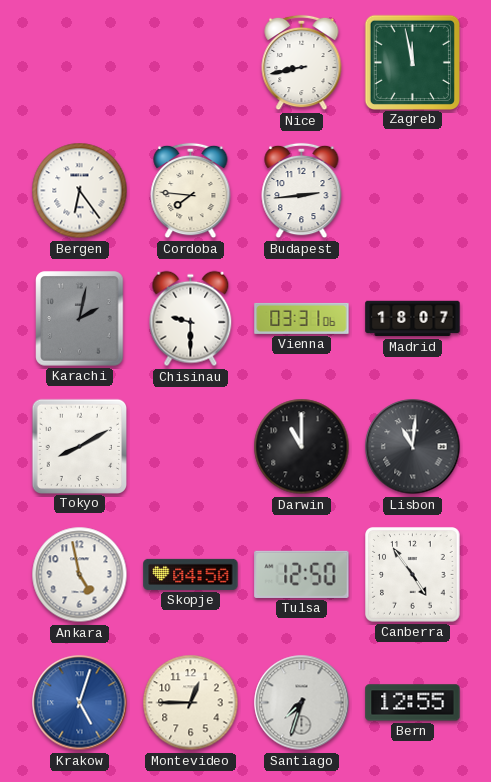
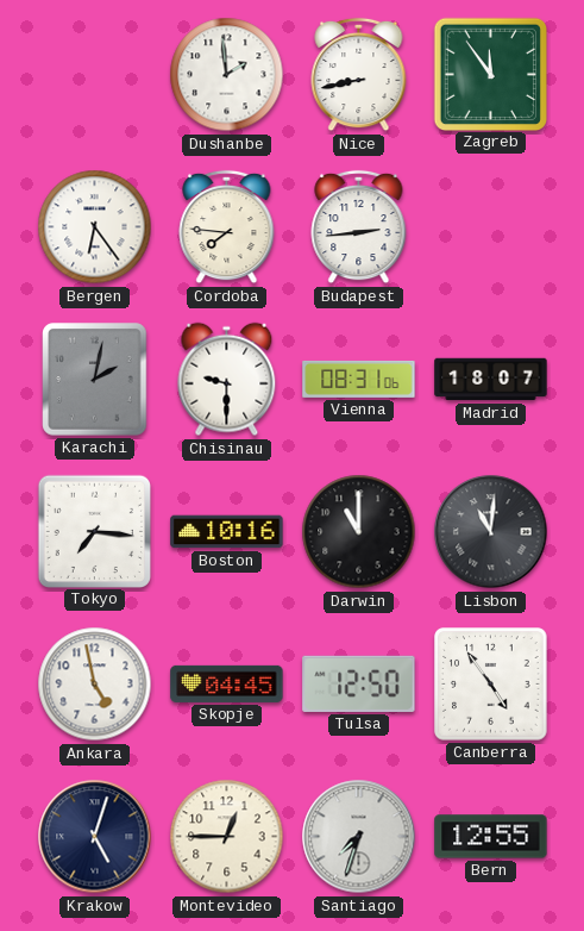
Dushanbe: none -> 1:59
Zagreb: 11:58 -> 11:54
Vienna: 03:31 -> 08:31
Tokyo: 8:10 -> 7:16
Boston: none -> 10:16
Skopje: 04:50 -> 04:45
Krakow dial: blue -> navy
